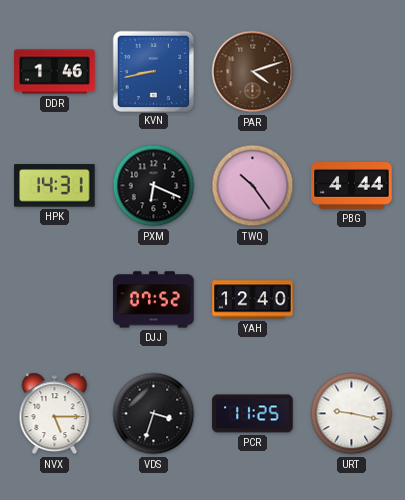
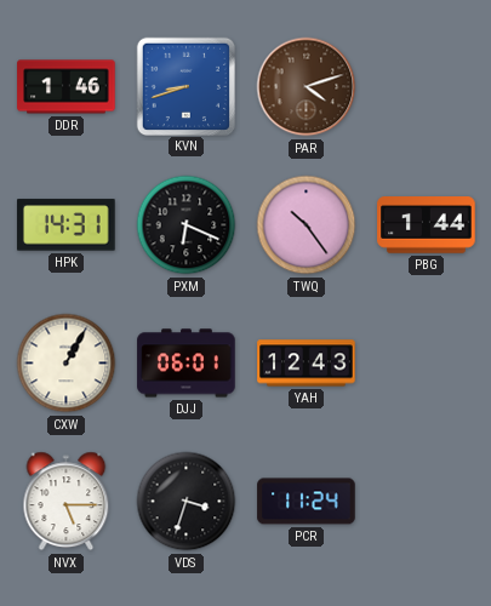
KVN: 8:43 -> 8:42
PBG: 4:44 -> 1:44
CXW: none -> 1:05
DJJ: 07:52 -> 06:01
YAH: 12:40 -> 12:43
PCR: 11:25 -> 11:24
URT: 9:17 -> none
